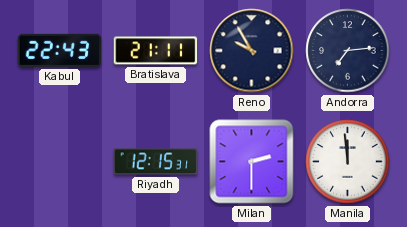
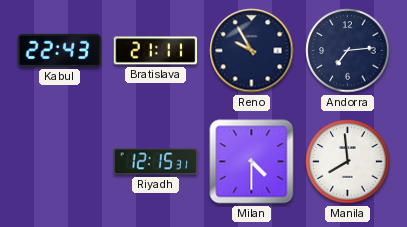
Milan: 2:30 -> 4:30
Manila: 11:59 -> 7:59
